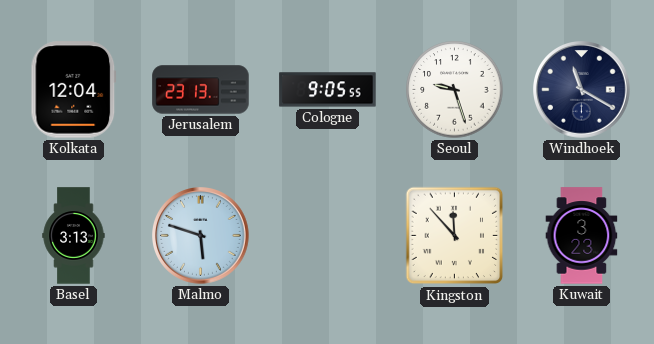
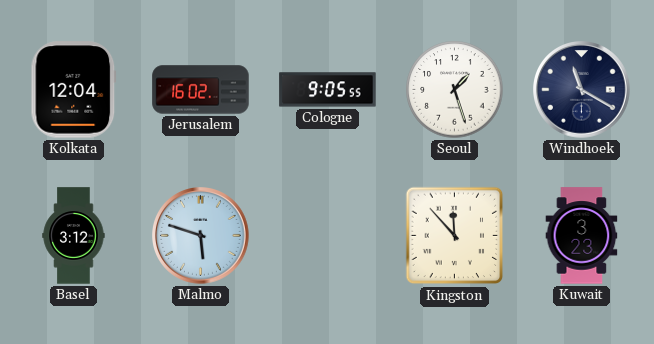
Jerusalem: 23:13 -> 16:02
Seoul: 9:27 -> 1:27
Basel: 3:13 -> 3:12
